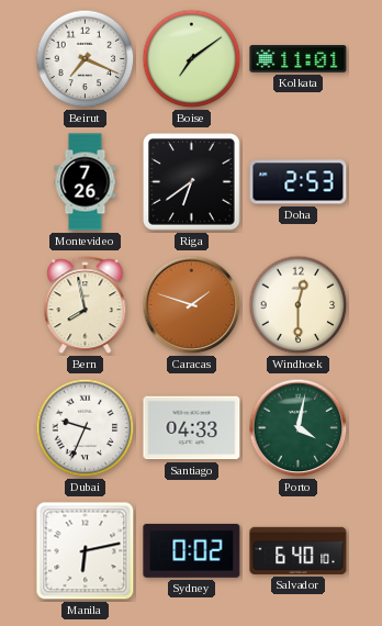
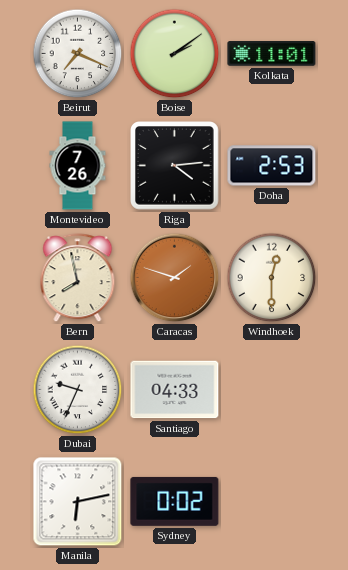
Boise: 7:09 -> 2:09
Riga: 6:39 -> 4:14
Porto: 4:02 -> none
Salvador: 6:40 -> none
